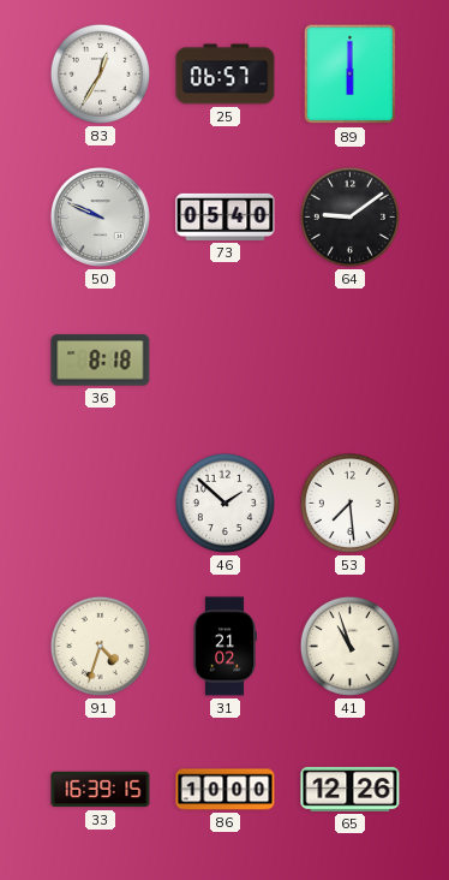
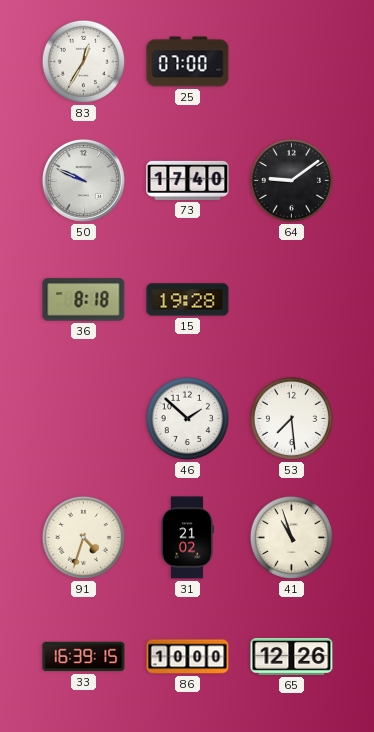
25: 06:57 -> 07:00
89: 6:00 -> none
73: 05:40 -> 17:40
15: none -> 19:28
